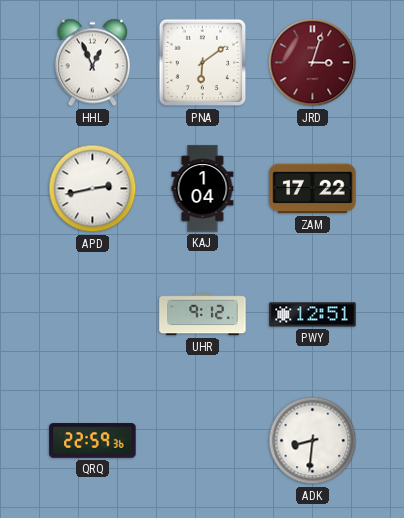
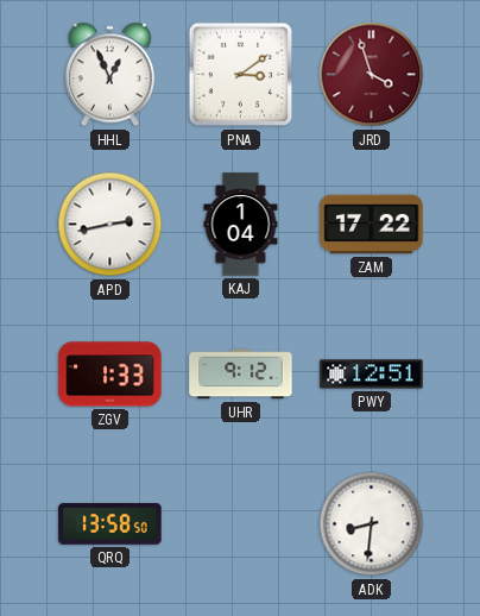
PNA: 6:09 -> 3:09
JRD: 3:03 -> 3:57
ZGV: none -> 1:33
QRQ: 22:59 -> 13:58
